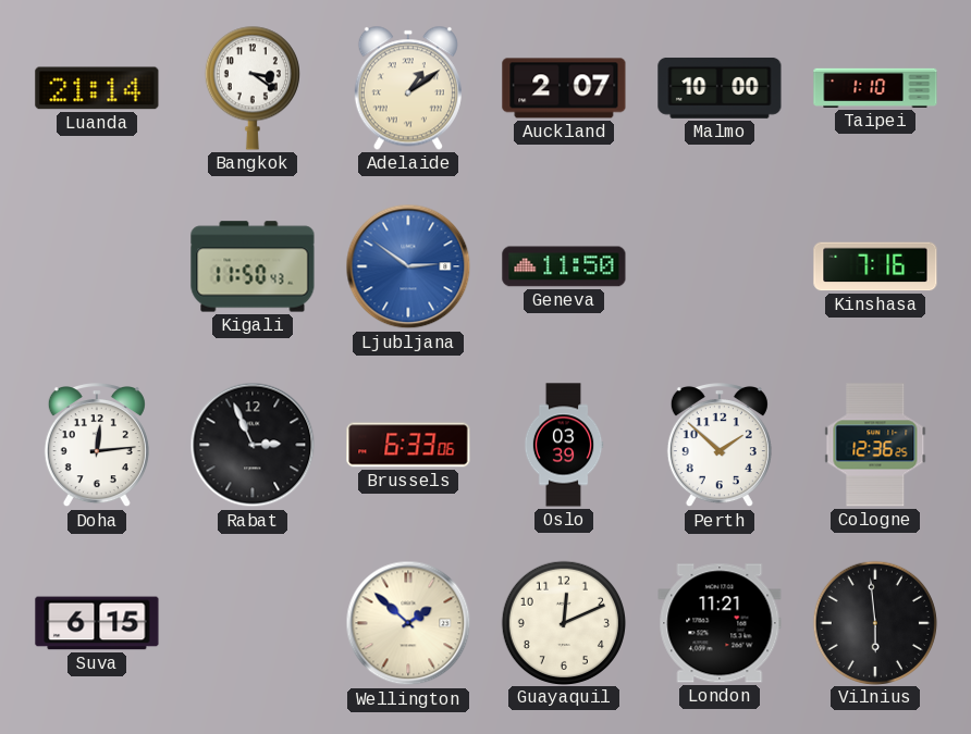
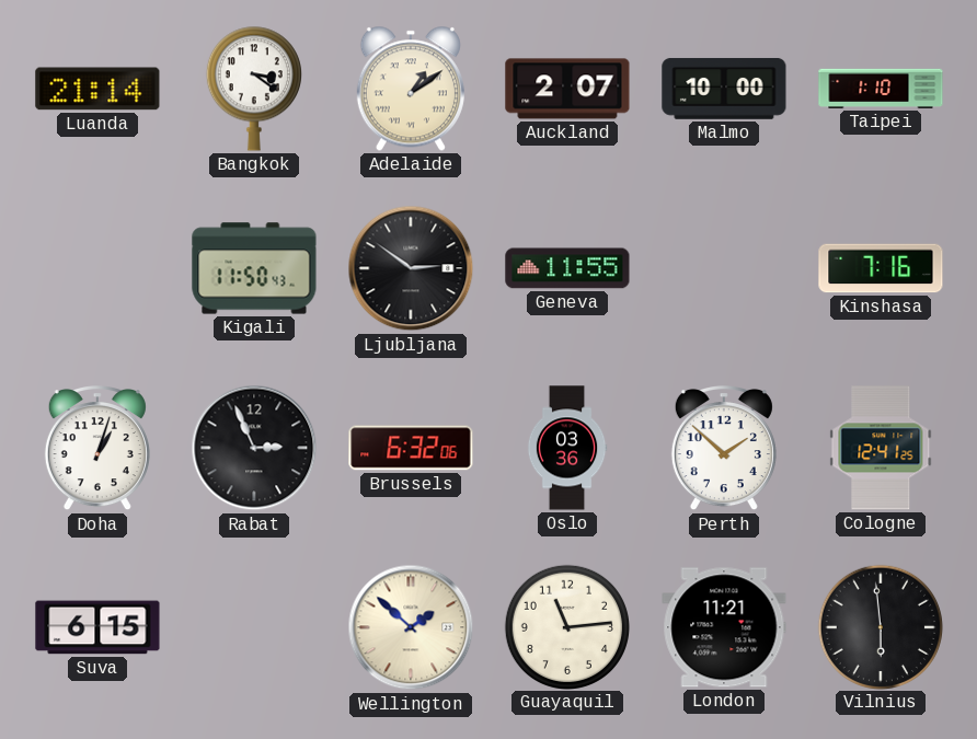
Ljubljana dial: blue -> black
Geneva: 11:50 -> 11:55
Doha: 12:14 -> 1:03
Brussels: 6:33 -> 6:32
Oslo: 03:39 -> 03:36
Cologne: 12:36 -> 12:41
Guayaquil: 12:11 -> 11:14
